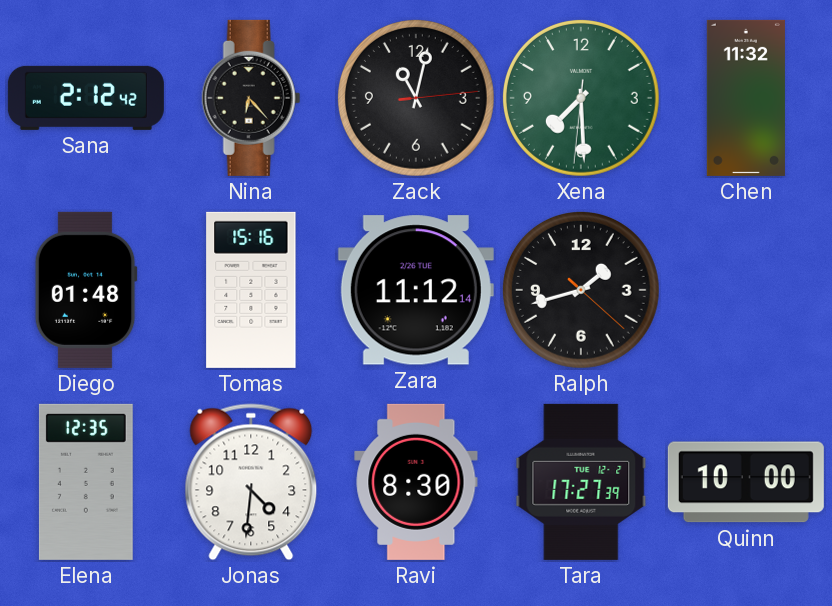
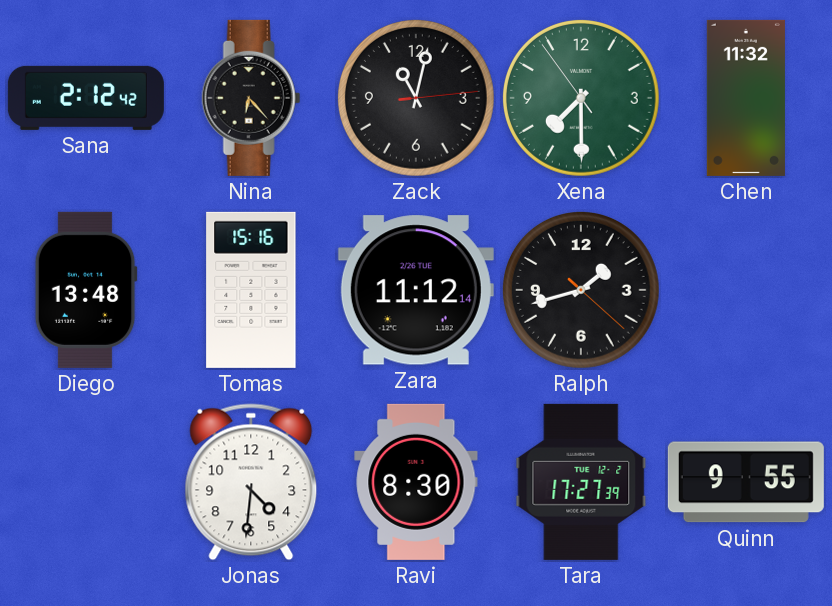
Xena: 7:29:31 -> 7:29:54
Diego: 01:48 -> 13:48
Elena: 12:35 -> none
Quinn: 10:00 -> 9:55
